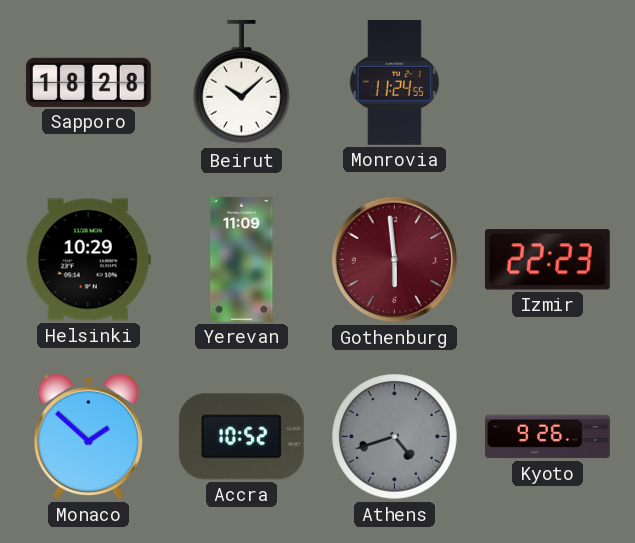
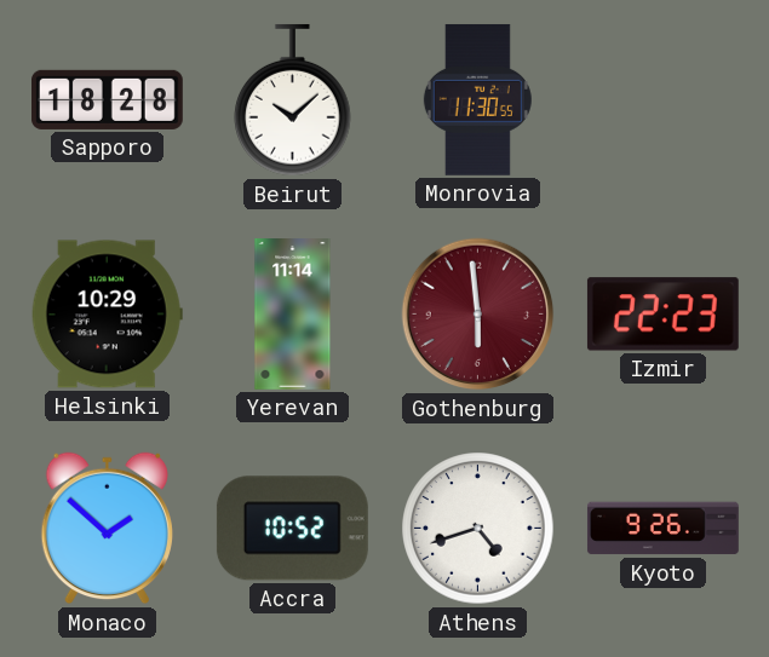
Monrovia: 11:24 -> 11:30
Yerevan: 11:09 -> 11:14
Athens dial: grey -> white
